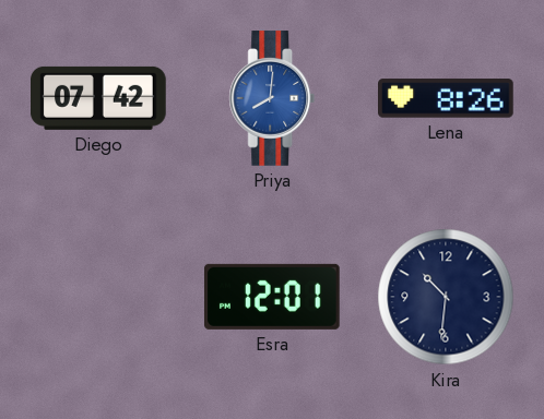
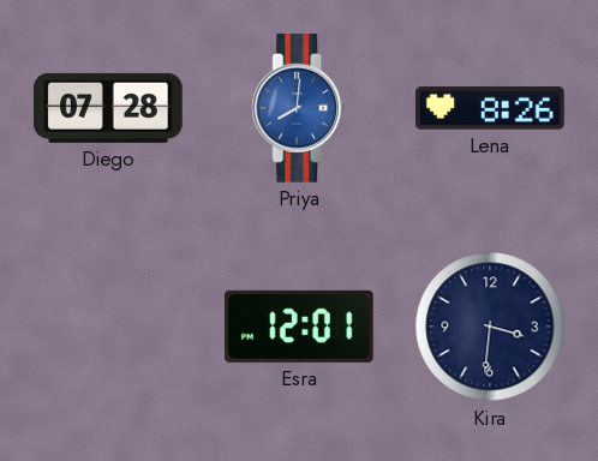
Diego: 07:42 -> 07:28
Kira: 10:31 -> 3:31
